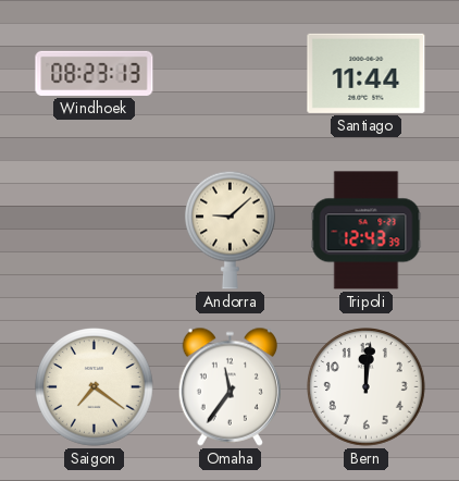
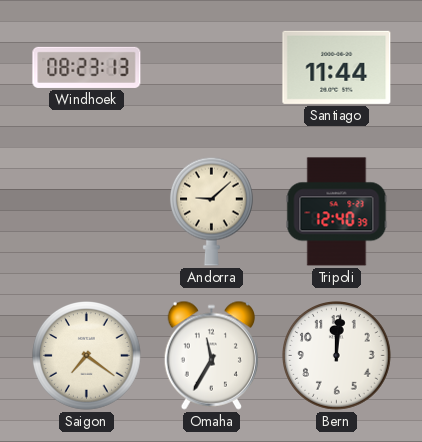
Tripoli: 12:43 -> 12:40
Omaha: 11:36 -> 11:35
